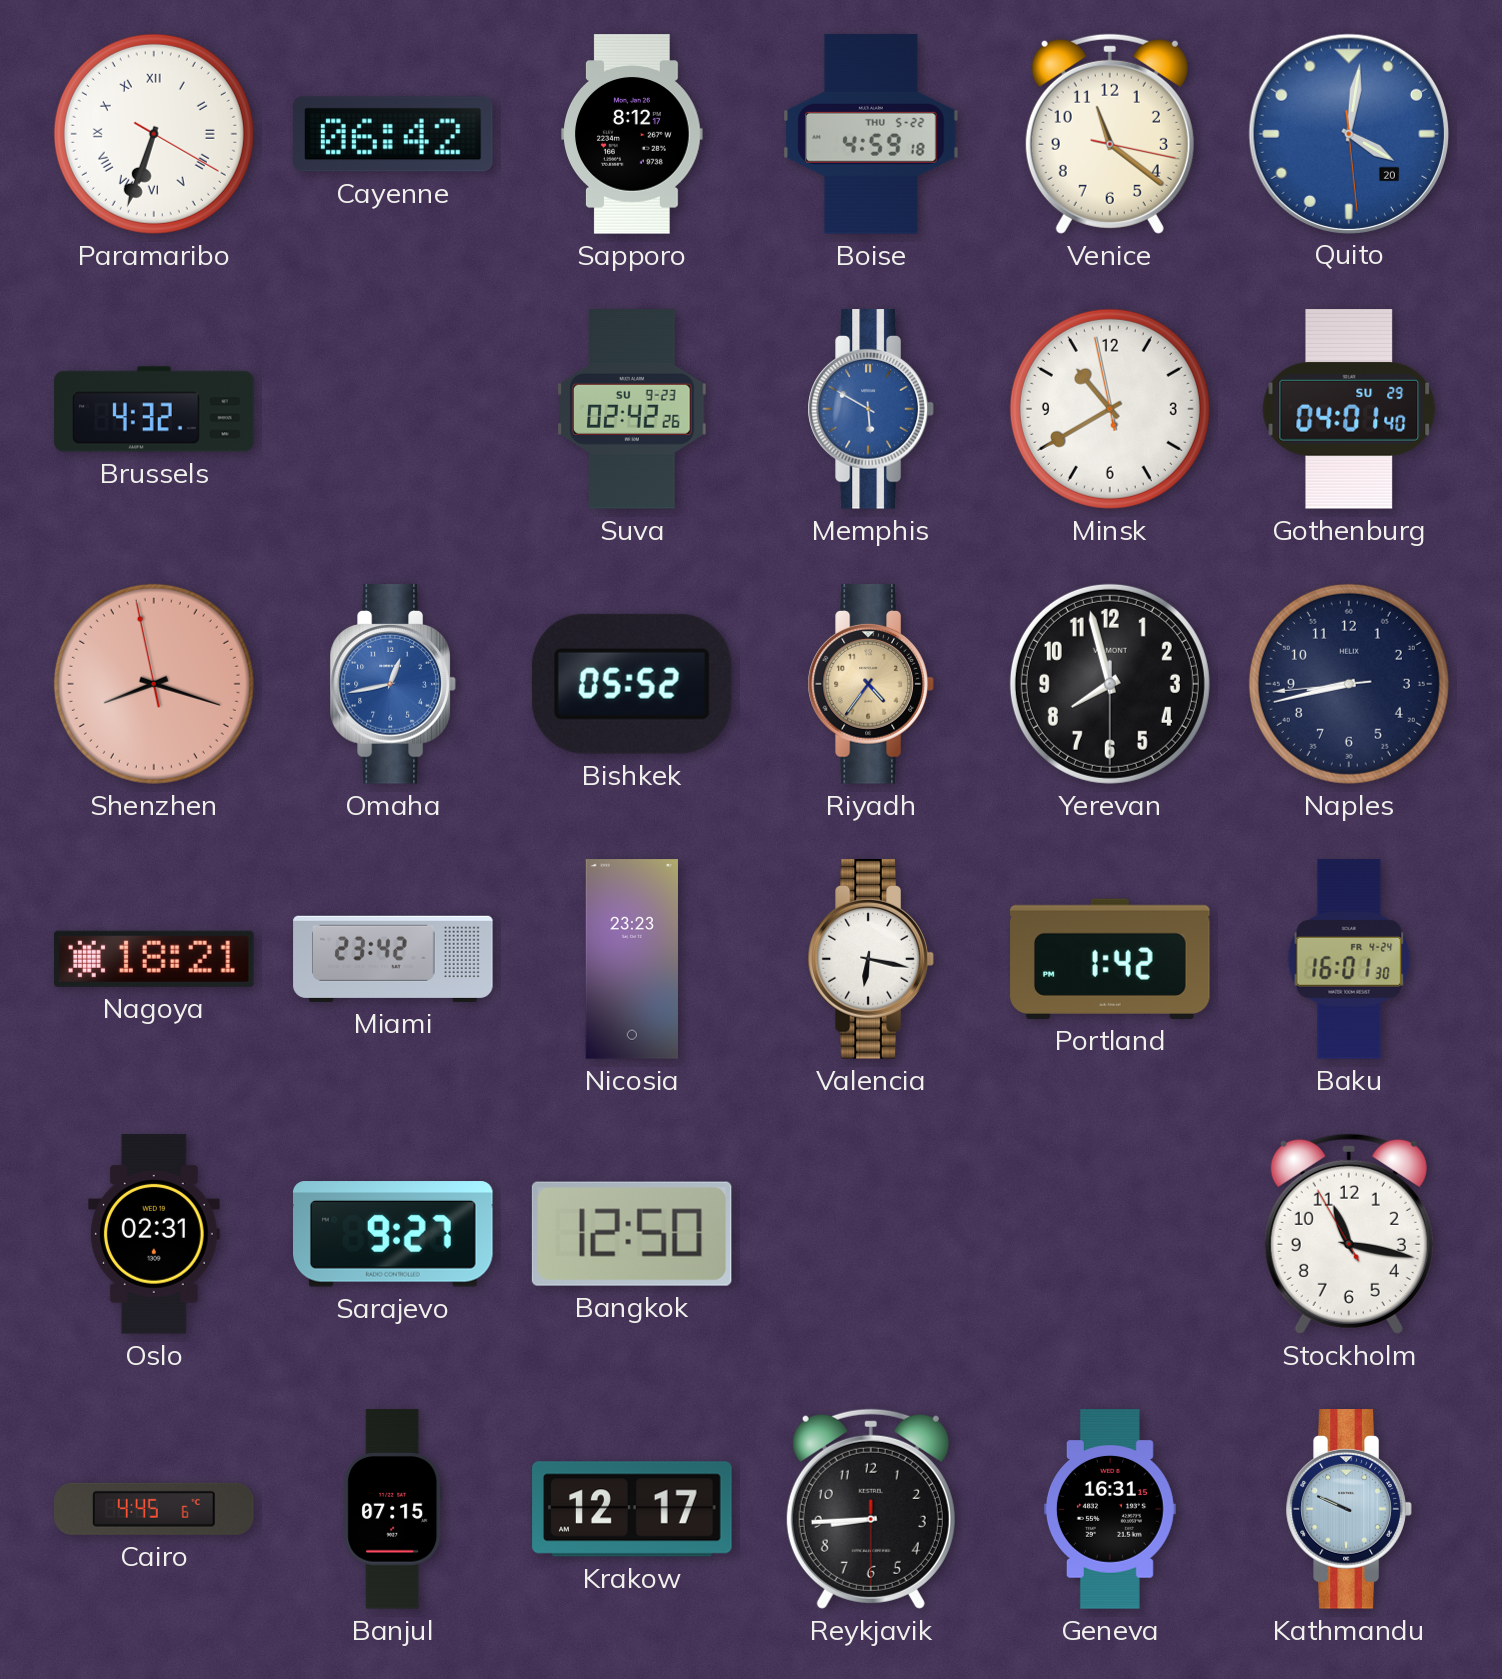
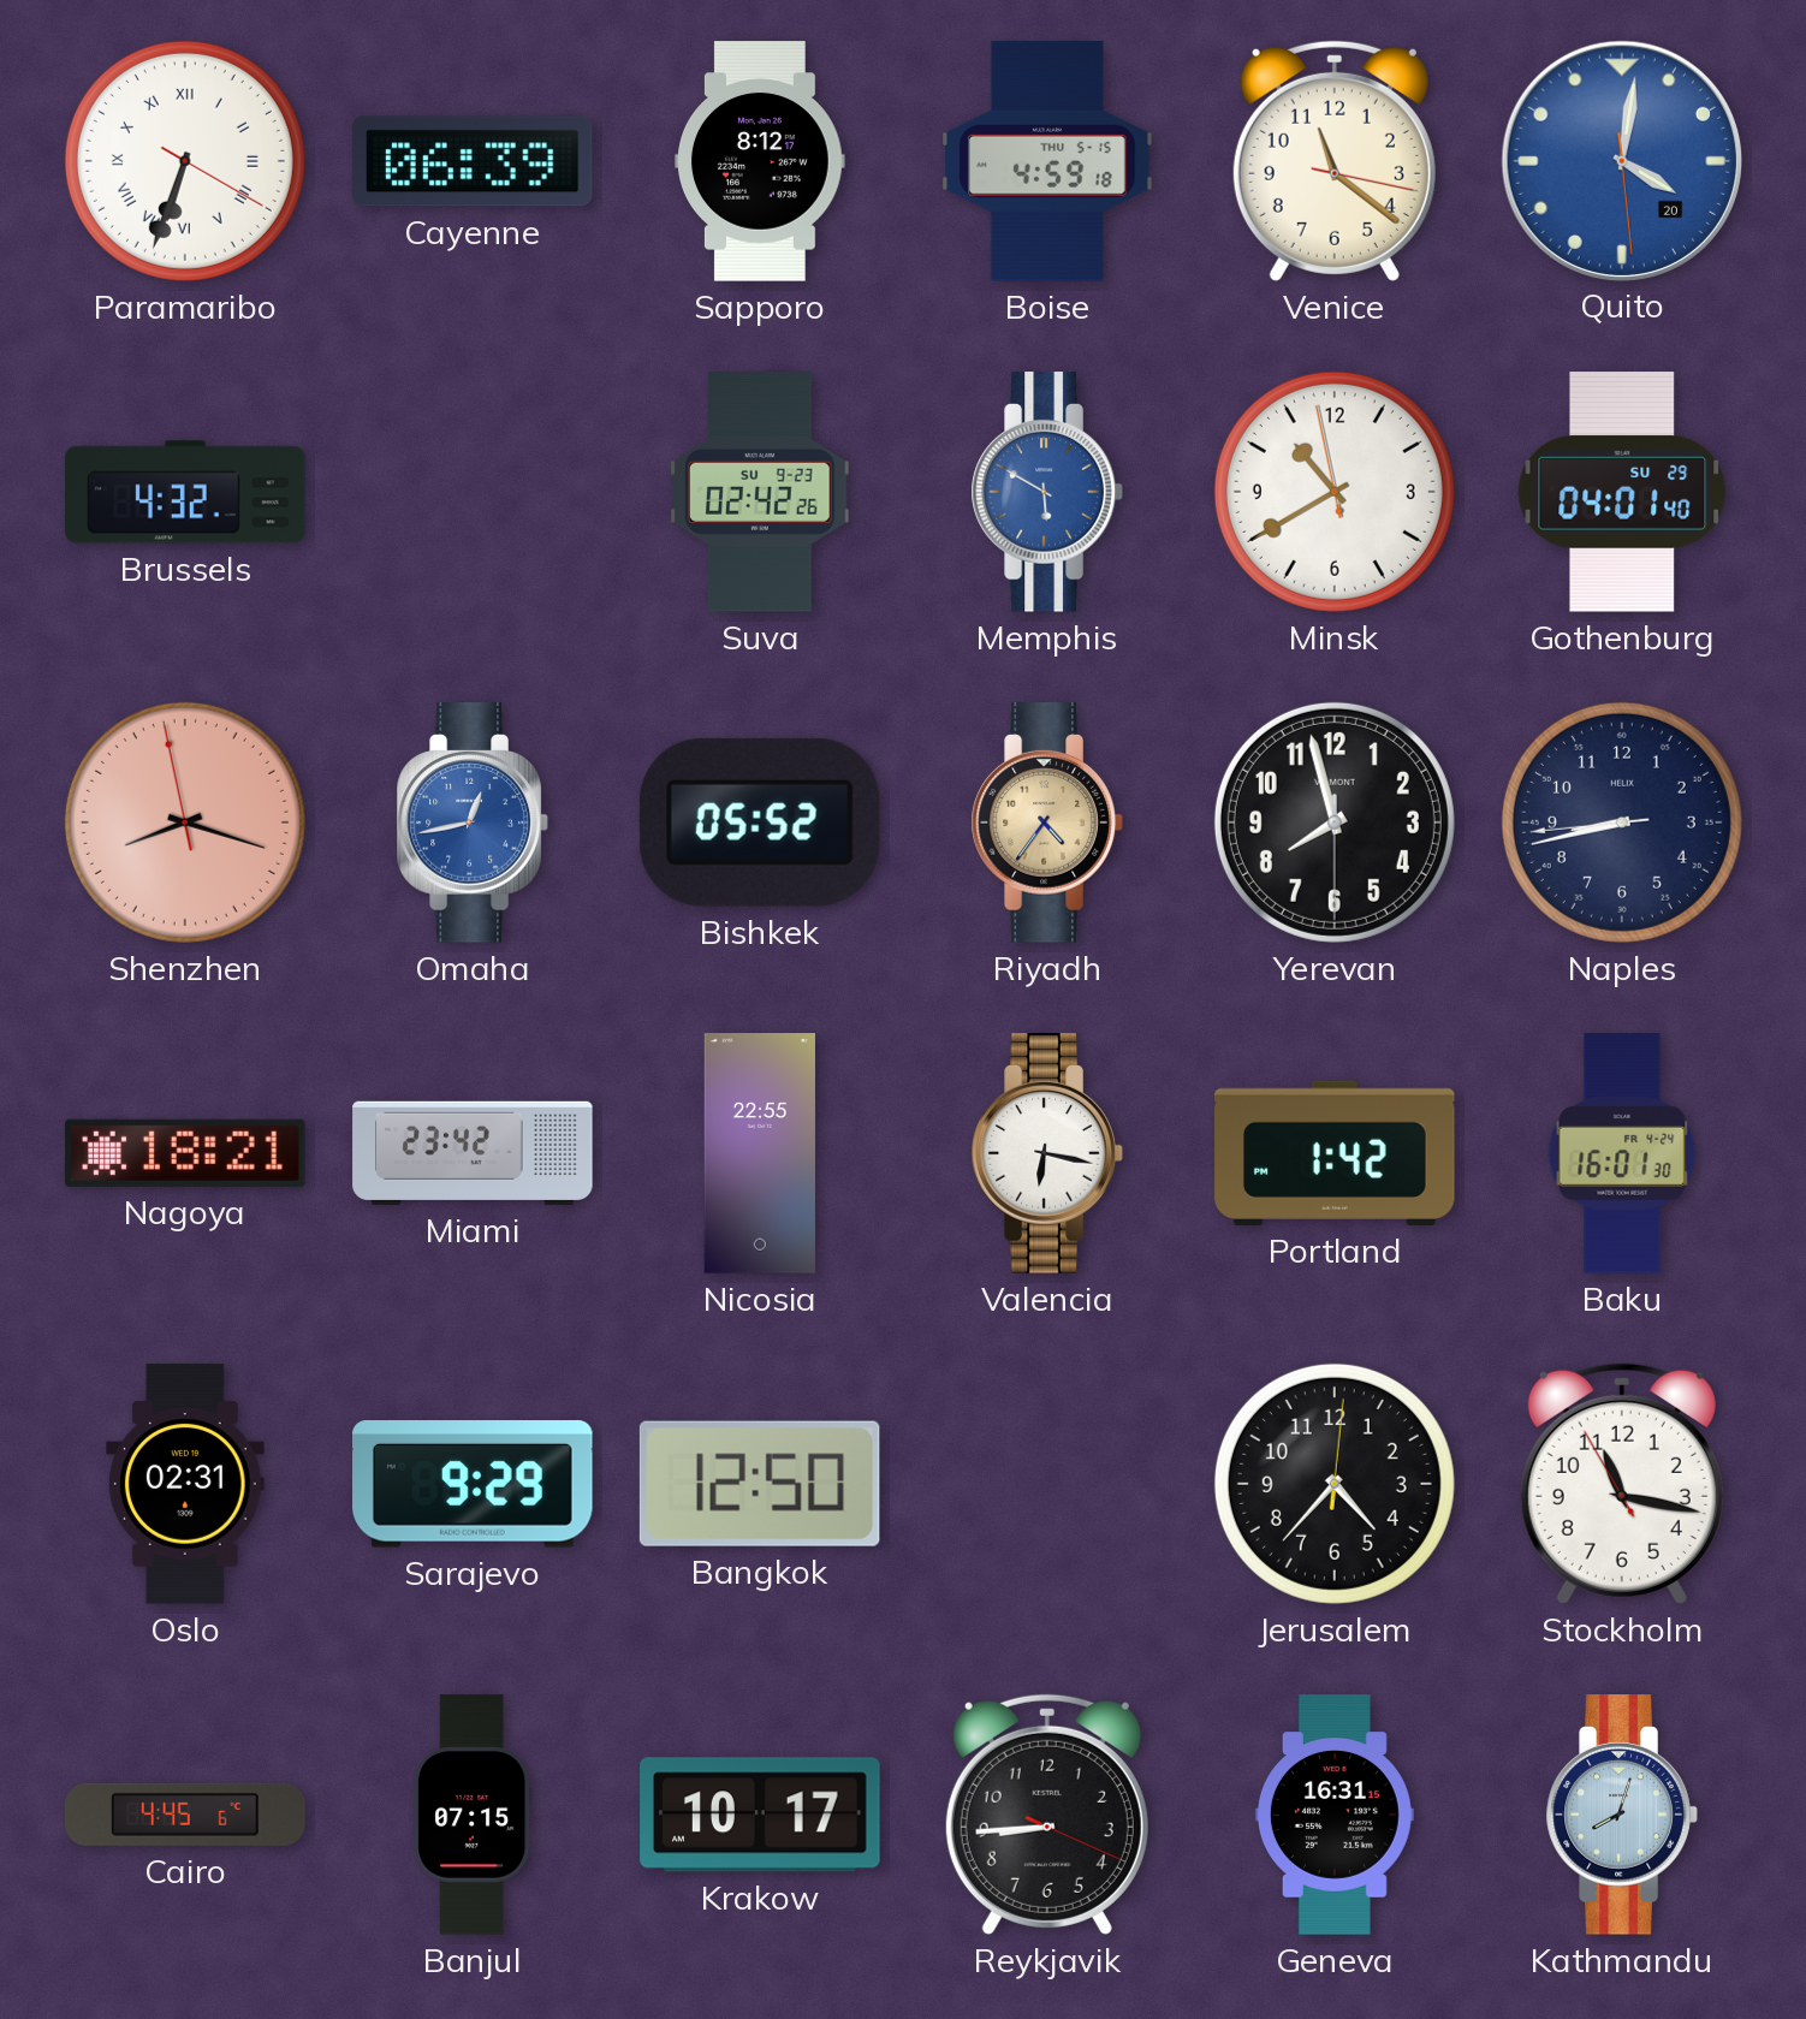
Cayenne: 06:42 -> 06:39
Boise date: THU 5-22 -> THU 5-15
Nicosia: 23:23 -> 22:55
Sarajevo: 9:27 -> 9:29
Jerusalem: none -> 4:37
Krakow: 12:17 -> 10:17
Reykjavik: 8:44:30 -> 8:44:19
Kathmandu: 9:49 -> 8:03
